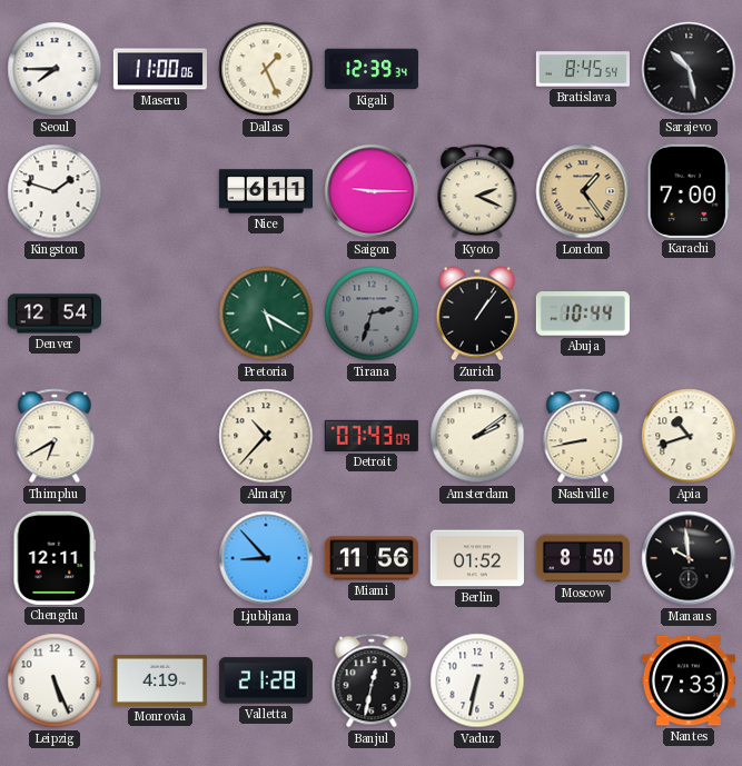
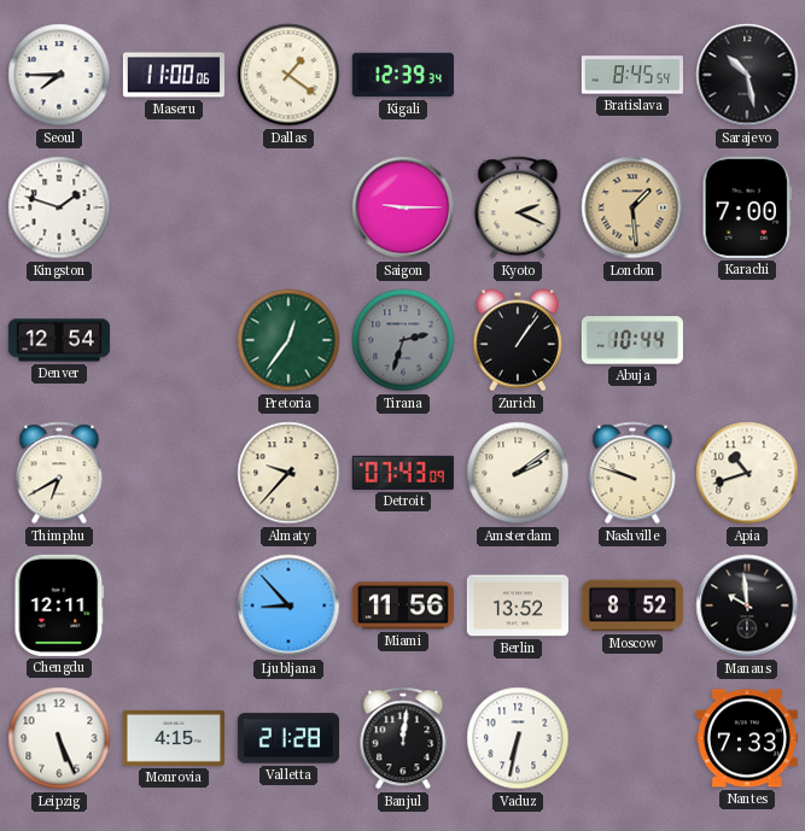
Dallas: 1:26 -> 1:21
Nice: 6:11 -> none
London: 1:24 -> 1:29
Pretoria: 5:20 -> 12:36
Almaty: 10:37 -> 9:37
Nashville: 8:43 -> 9:48
Berlin: 01:52 -> 13:52
Moscow: 8:50 -> 8:52
Monrovia: 4:19 -> 4:15
Banjul: 12:32 -> 12:01
